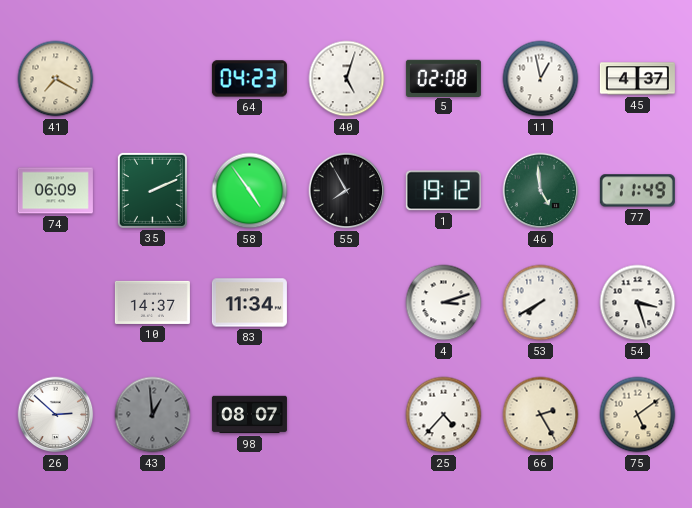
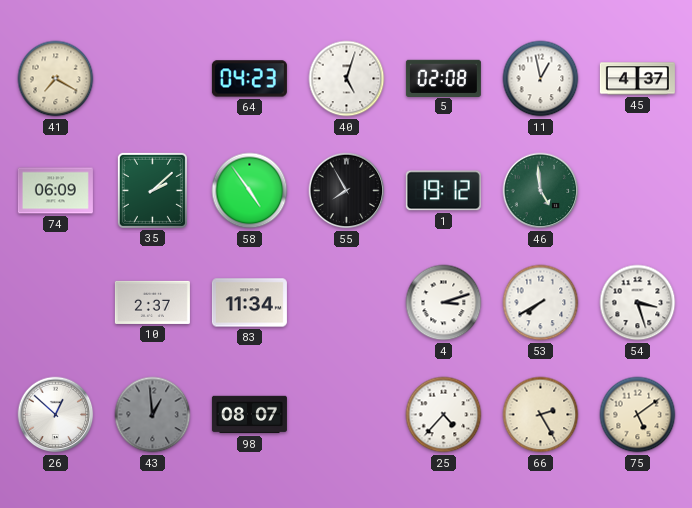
35: 2:11 -> 2:08
77: 11:49 -> none
10: 14:37 -> 2:37
26: 2:52 -> 12:52
